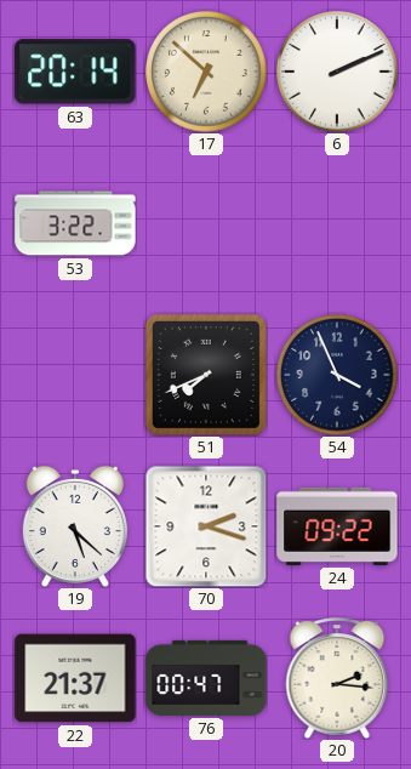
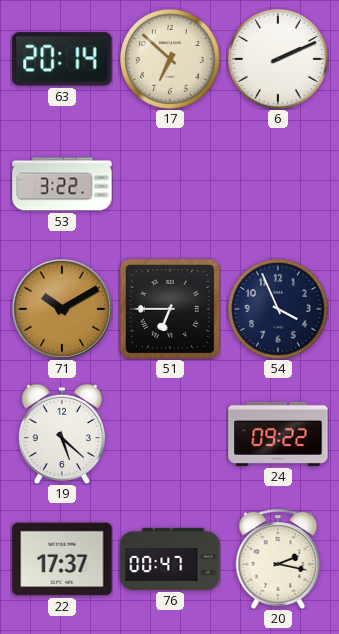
71: none -> 10:10
51: 7:41 -> 6:45
70: 2:18 -> none
22: 21:37 -> 17:37
20: 2:16 -> 2:17
